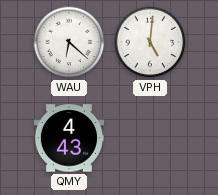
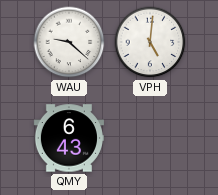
WAU: 6:22 -> 9:22
QMY: 4:43 -> 6:43
